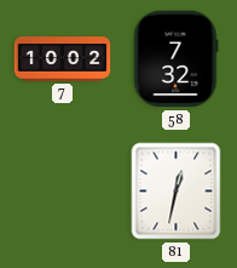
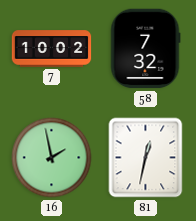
16: none -> 1:58
